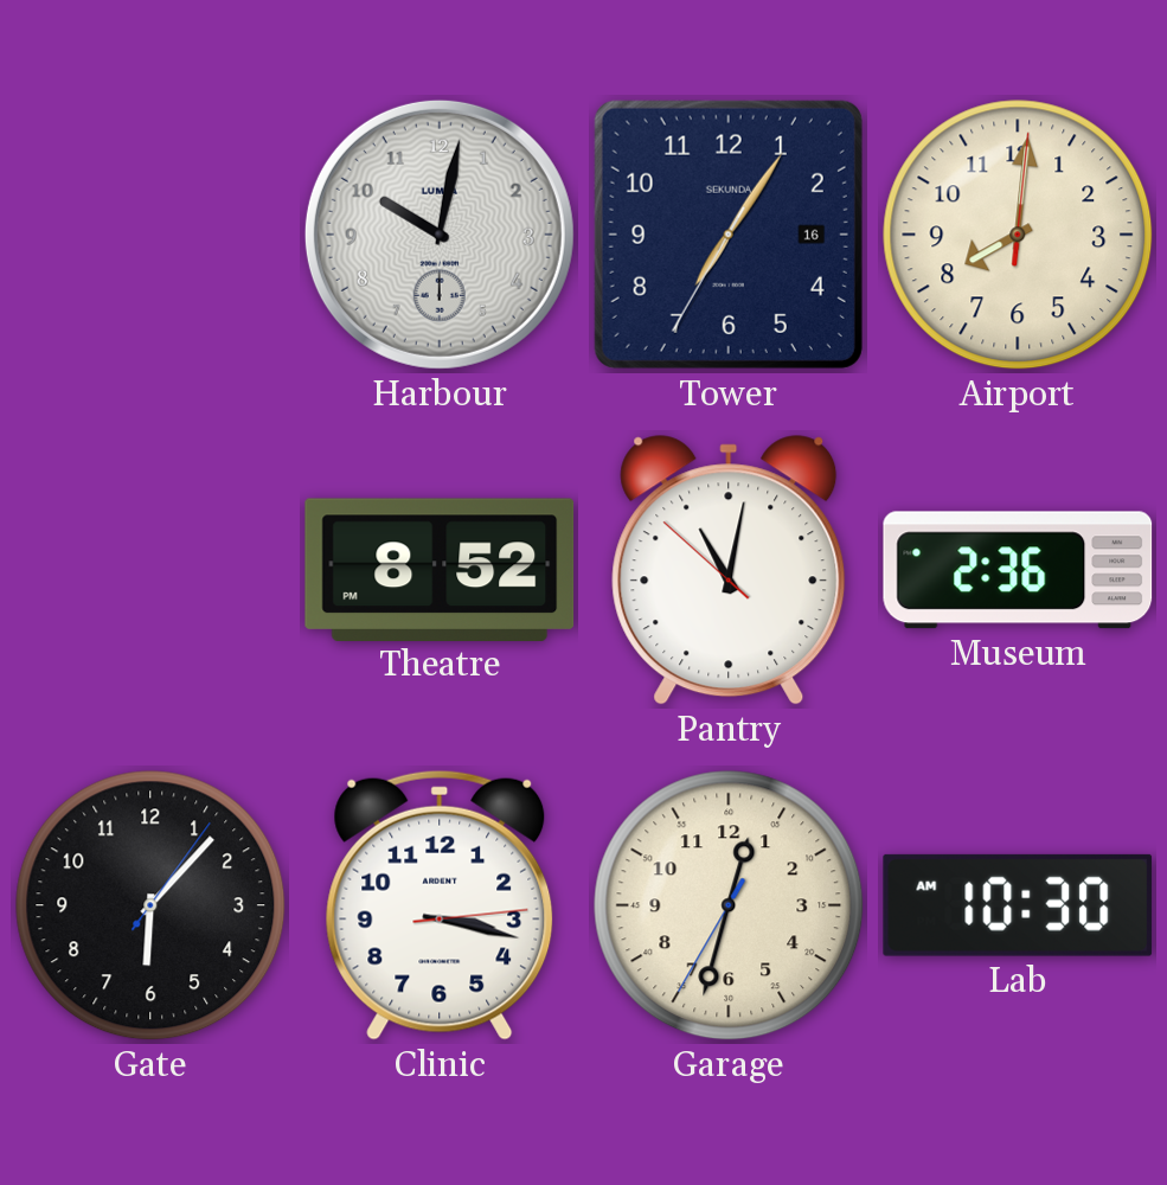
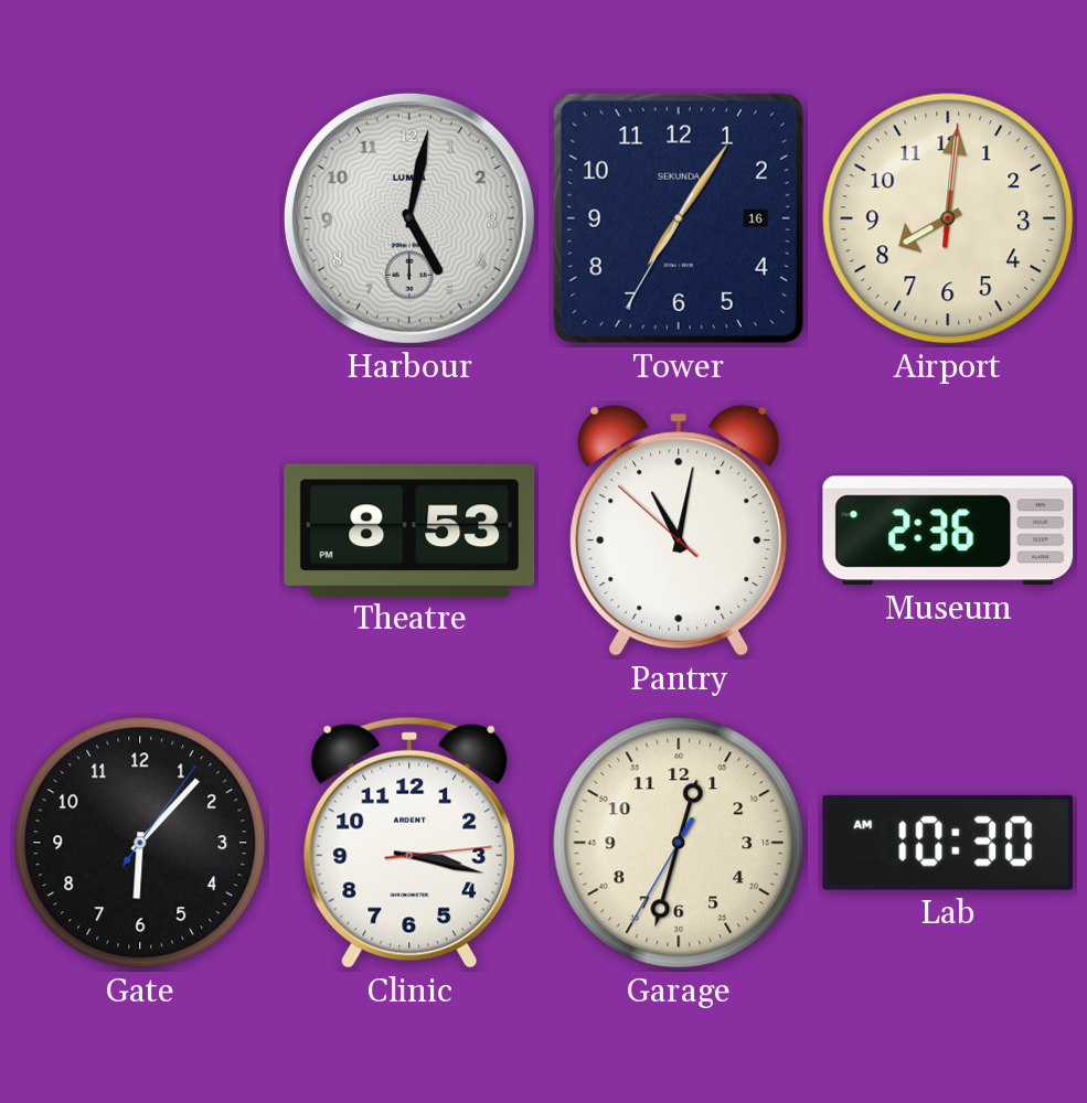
Harbour: 10:02 -> 5:02
Theatre: 8:52 -> 8:53
